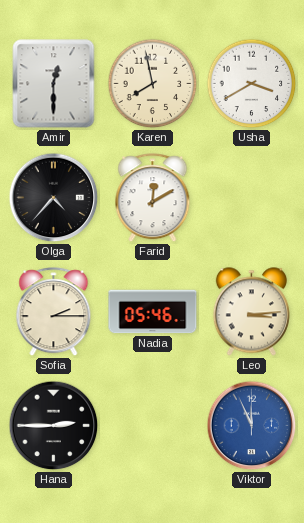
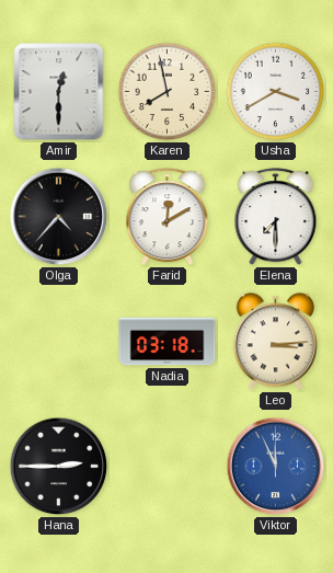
Elena: none -> 7:30
Sofia: 2:15 -> none
Nadia: 05:46 -> 03:18
